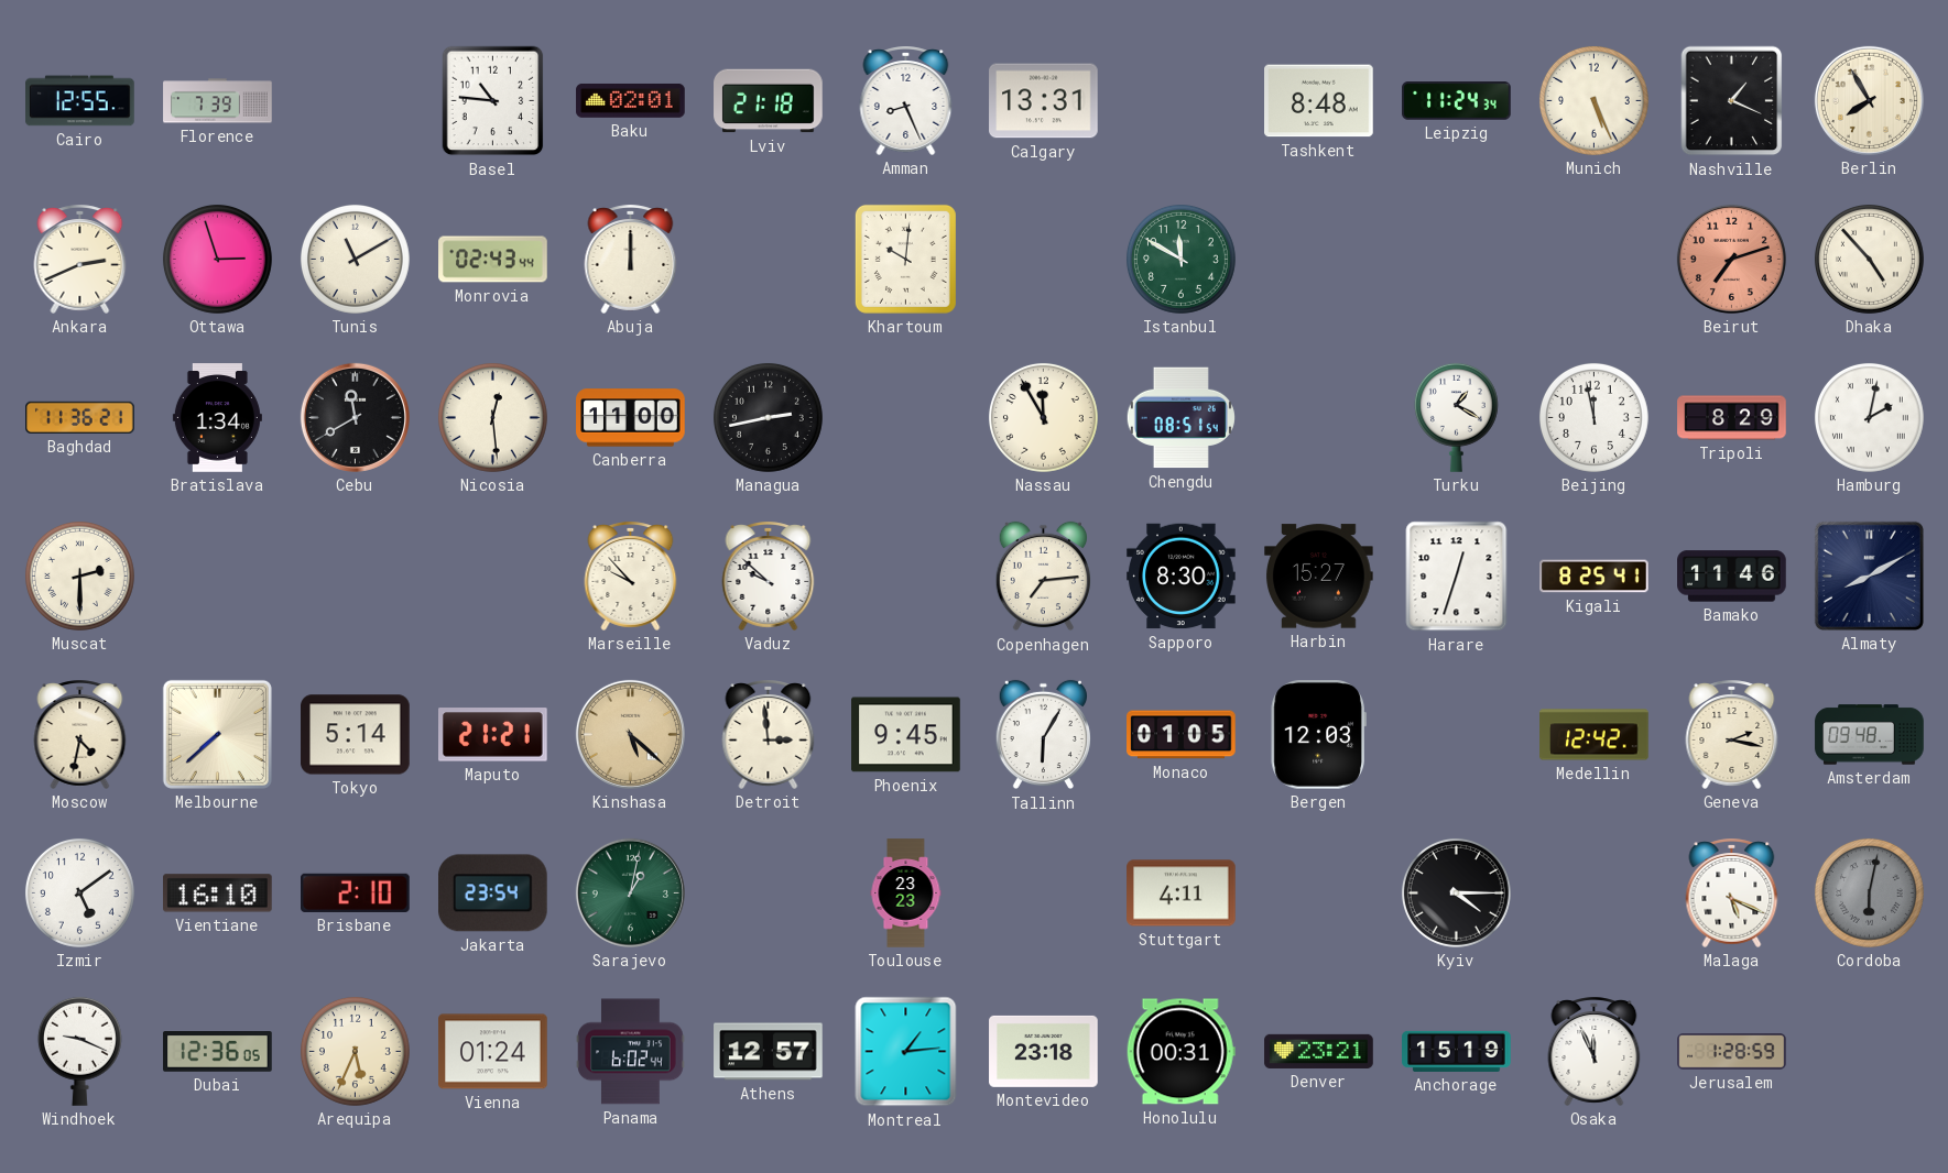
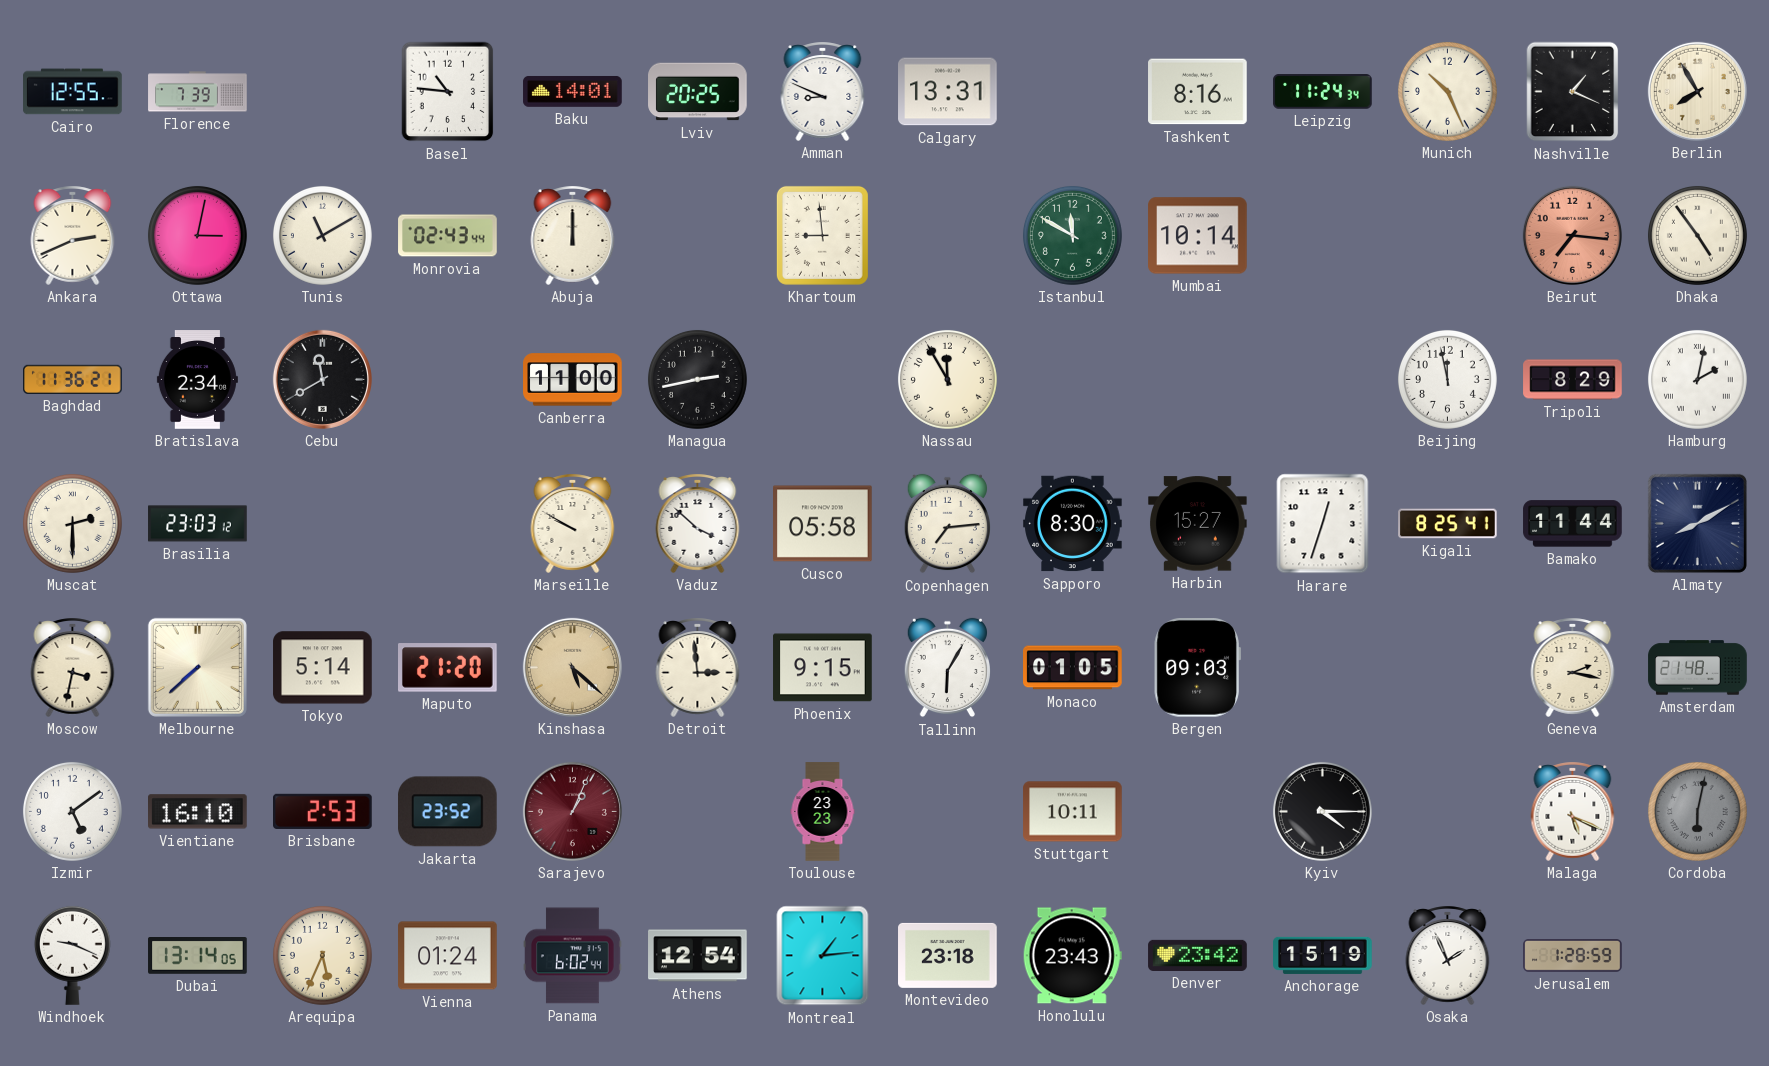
Baku: 02:01 -> 14:01
Lviv: 21:18 -> 20:25
Amman: 8:26 -> 8:49
Tashkent: 8:48 -> 8:16
Munich: 5:26 -> 10:26
Ottawa: 2:57 -> 3:02
Khartoum: 10:01 -> 8:59
Mumbai: none -> 10:14
Beirut: 7:12 -> 7:16
Dhaka: 4:53 -> 4:54
Bratislava: 1:34 -> 2:34
Nicosia: 12:29 -> none
Chengdu: 08:51 -> none
Turku: 1:20 -> none
Brasilia: none -> 23:03
Marseille: 9:53 -> 9:50
Vaduz: 9:52 -> 3:52
Cusco: none -> 05:58
Bamako: 11:46 -> 11:44
Moscow: 4:32 -> 3:32
Maputo: 21:21 -> 21:20
Phoenix: 9:45 -> 9:15
Bergen: 12:03 -> 09:03
Medellin: 12:42 -> none
Amsterdam: 09:48 -> 21:48
Brisbane: 2:10 -> 2:53
Jakarta: 23:54 -> 23:52
Sarajevo: 1:02 -> 1:04
Sarajevo dial: green -> burgundy
Stuttgart: 4:11 -> 10:11
Dubai: 12:36 -> 13:14
Athens: 12:57 -> 12:54
Honolulu: 00:31 -> 23:43
Denver: 23:21 -> 23:42
Osaka: 11:56 -> 1:56
